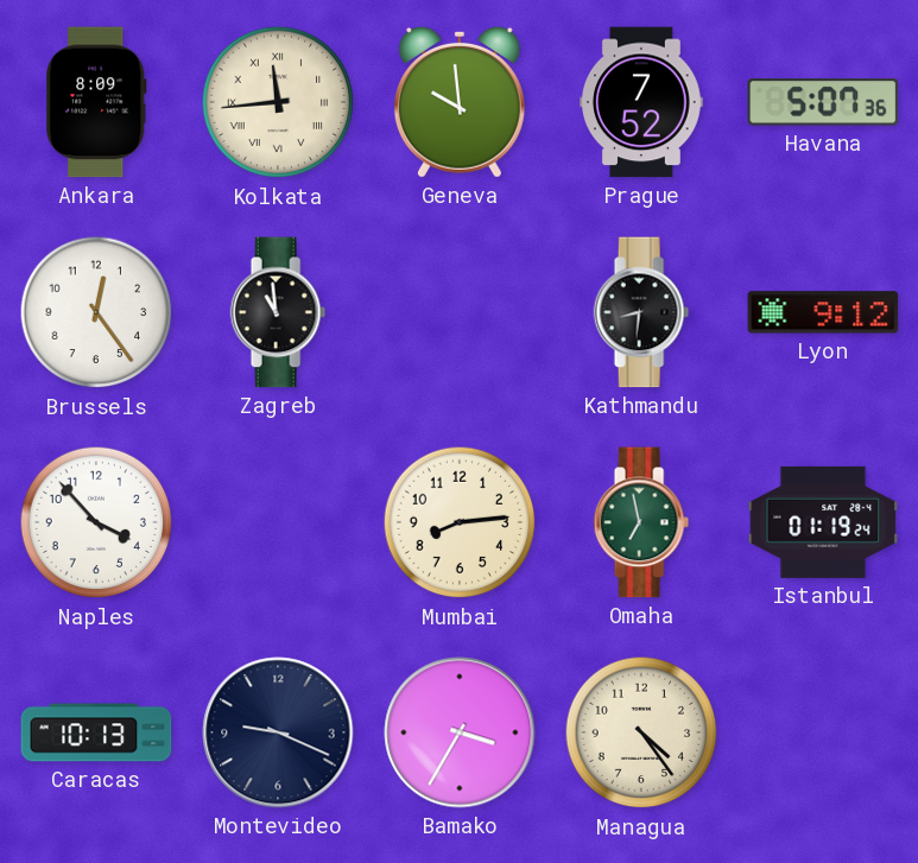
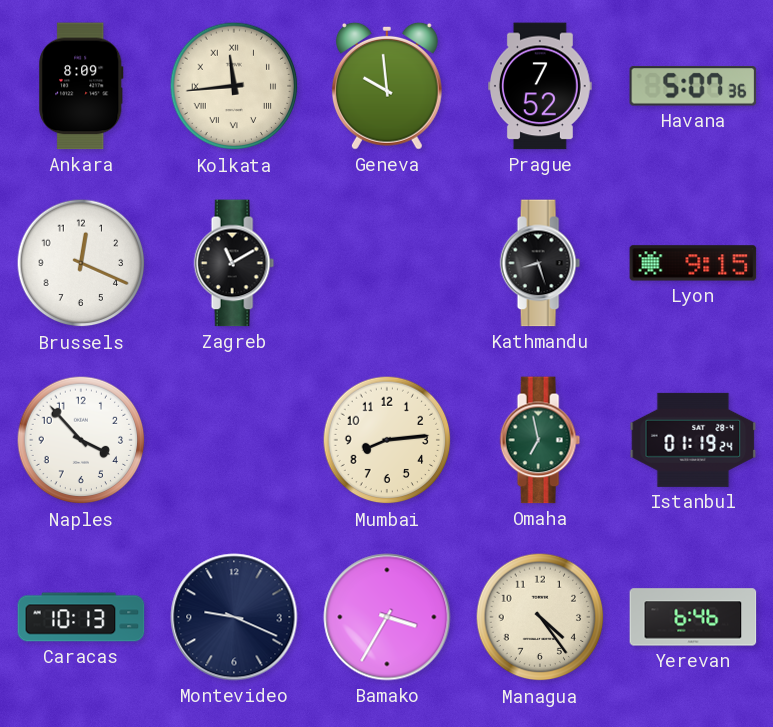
Brussels: 12:24 -> 12:19
Zagreb: 10:59 -> 11:10
Kathmandu: 8:31 -> 8:27
Lyon: 9:12 -> 9:15
Yerevan: none -> 6:46
